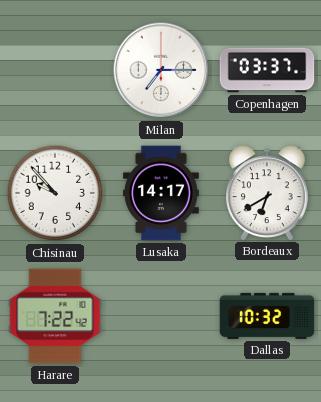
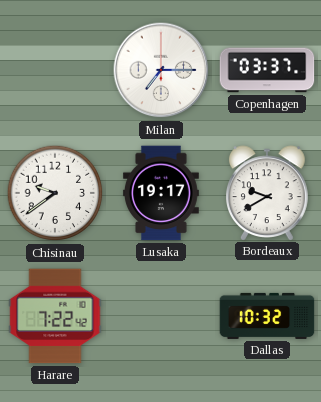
Chisinau: 9:53 -> 9:39
Lusaka: 14:17 -> 19:17
Bordeaux: 6:40 -> 9:40
